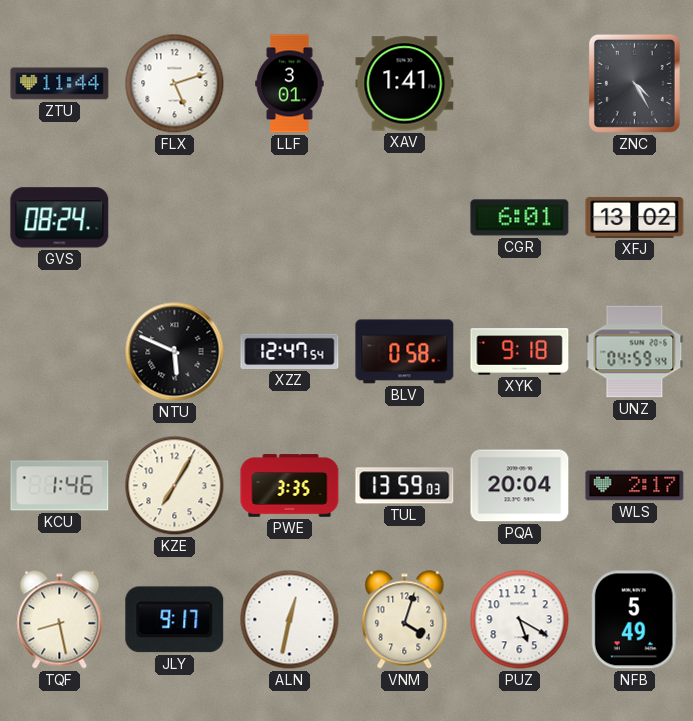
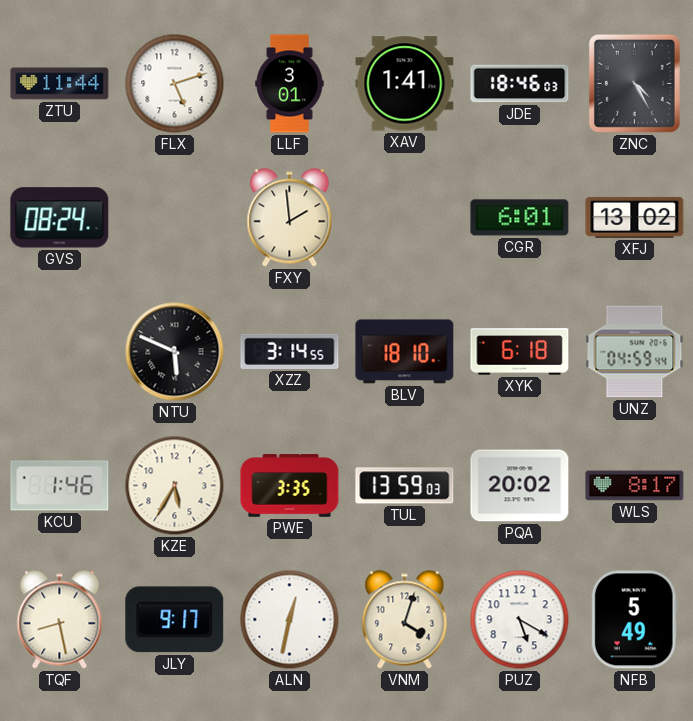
JDE: none -> 18:46
FXY: none -> 1:59
XZZ: 12:47 -> 3:14
BLV: 0:58 -> 18:10
XYK: 9:18 -> 6:18
KZE: 7:05 -> 5:35
PQA: 20:04 -> 20:02
WLS: 2:17 -> 8:17
